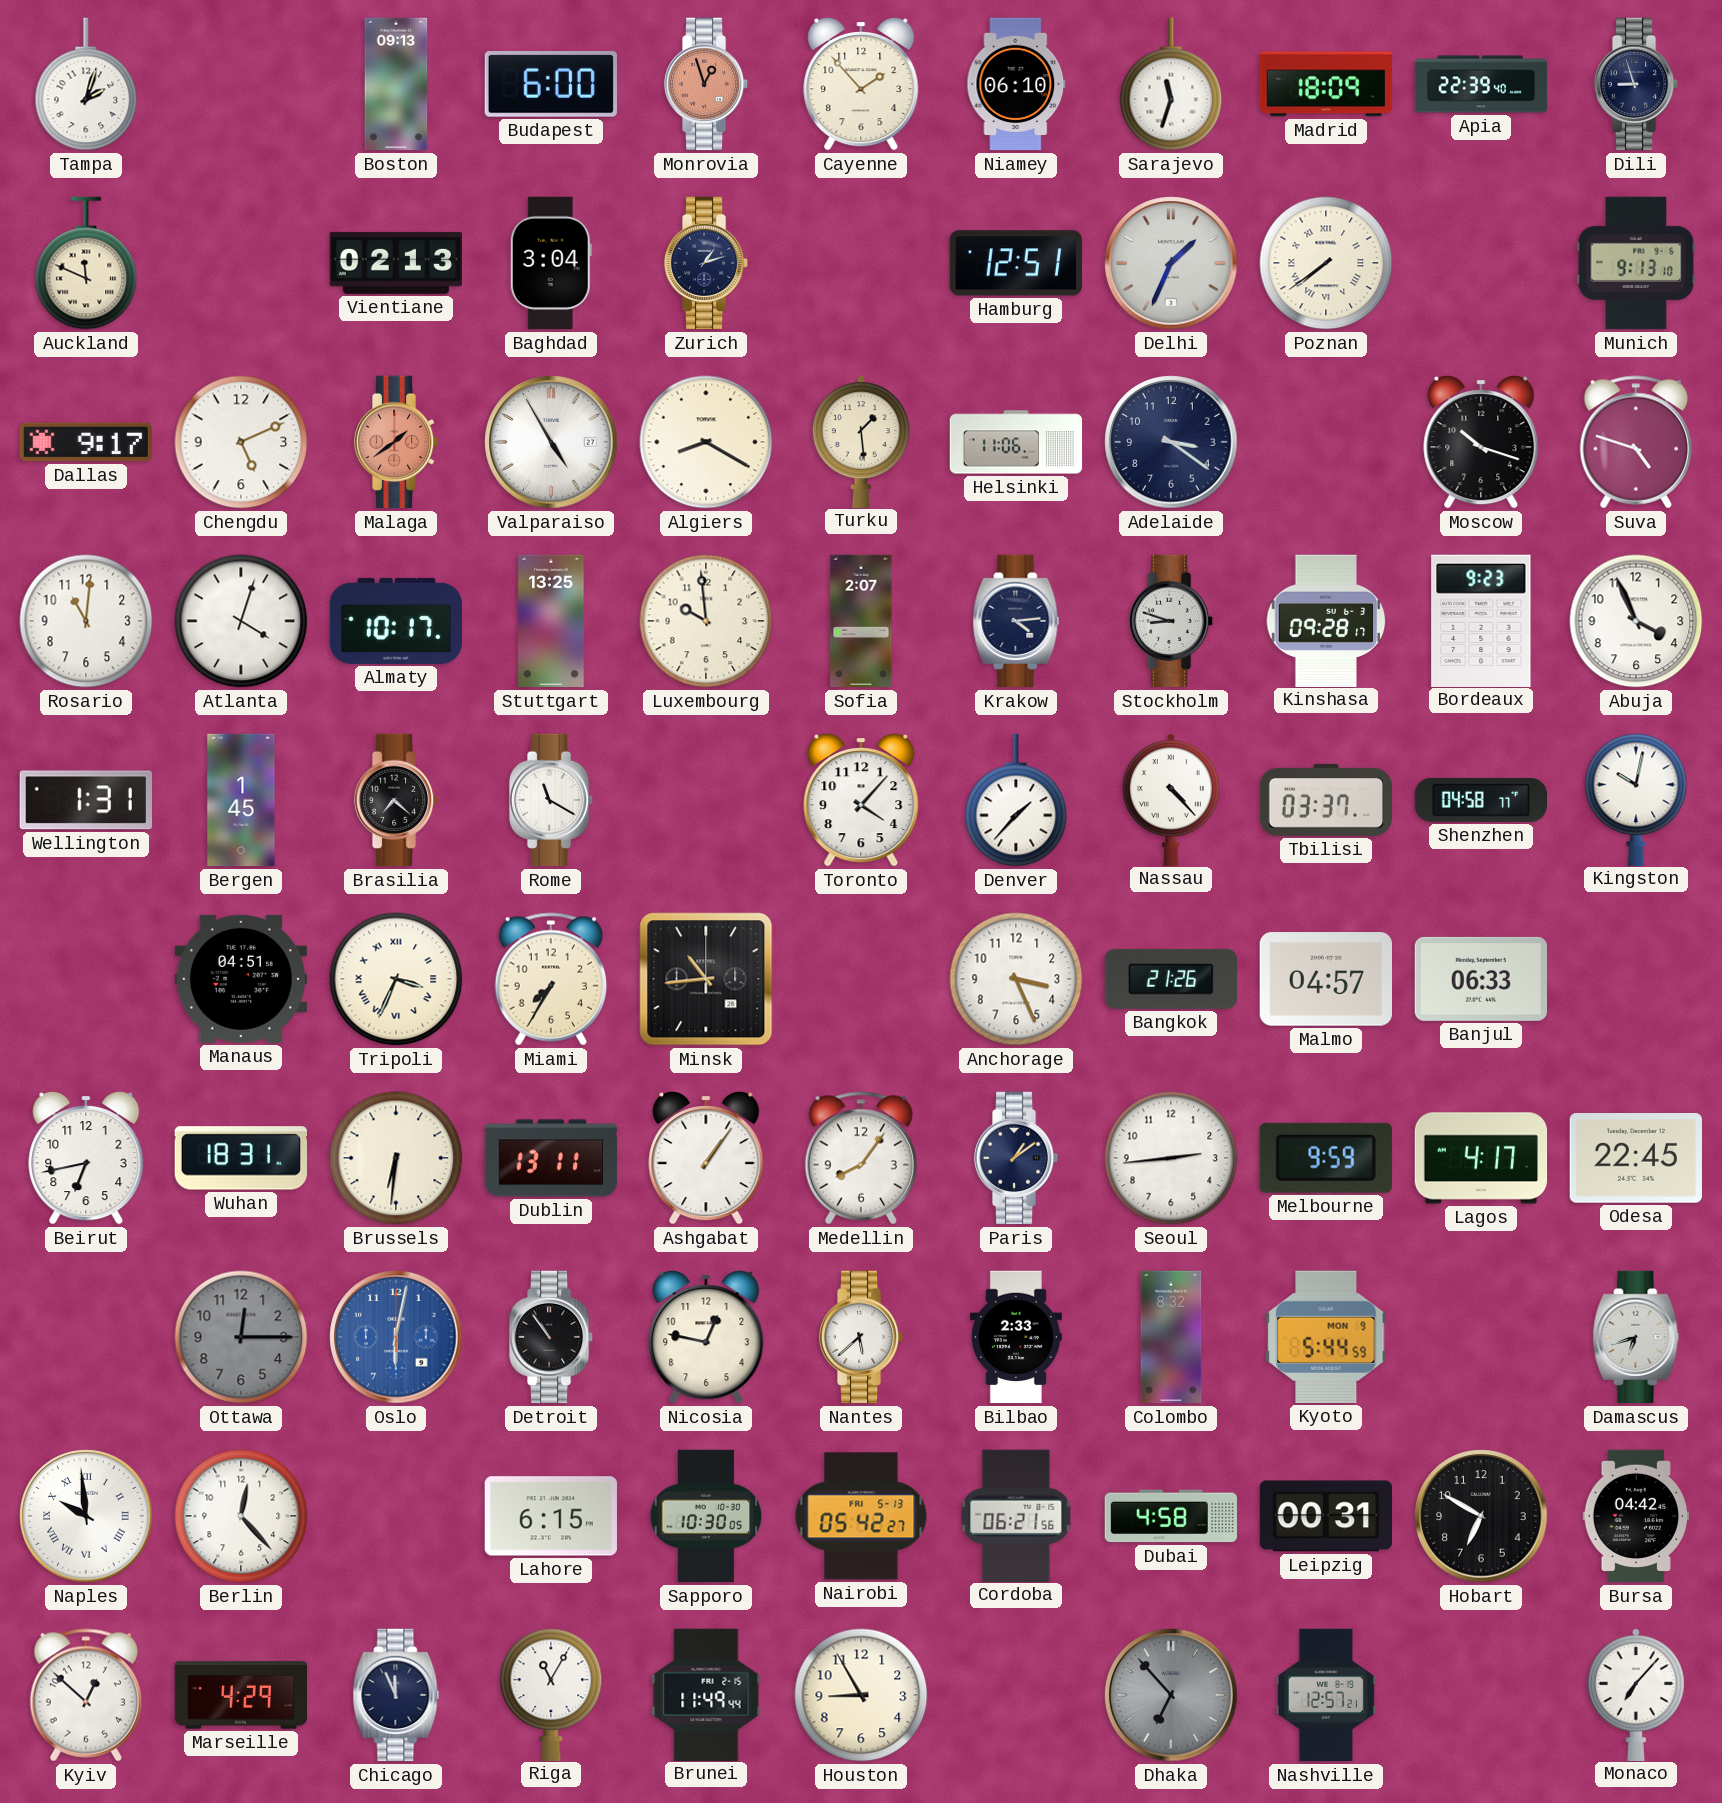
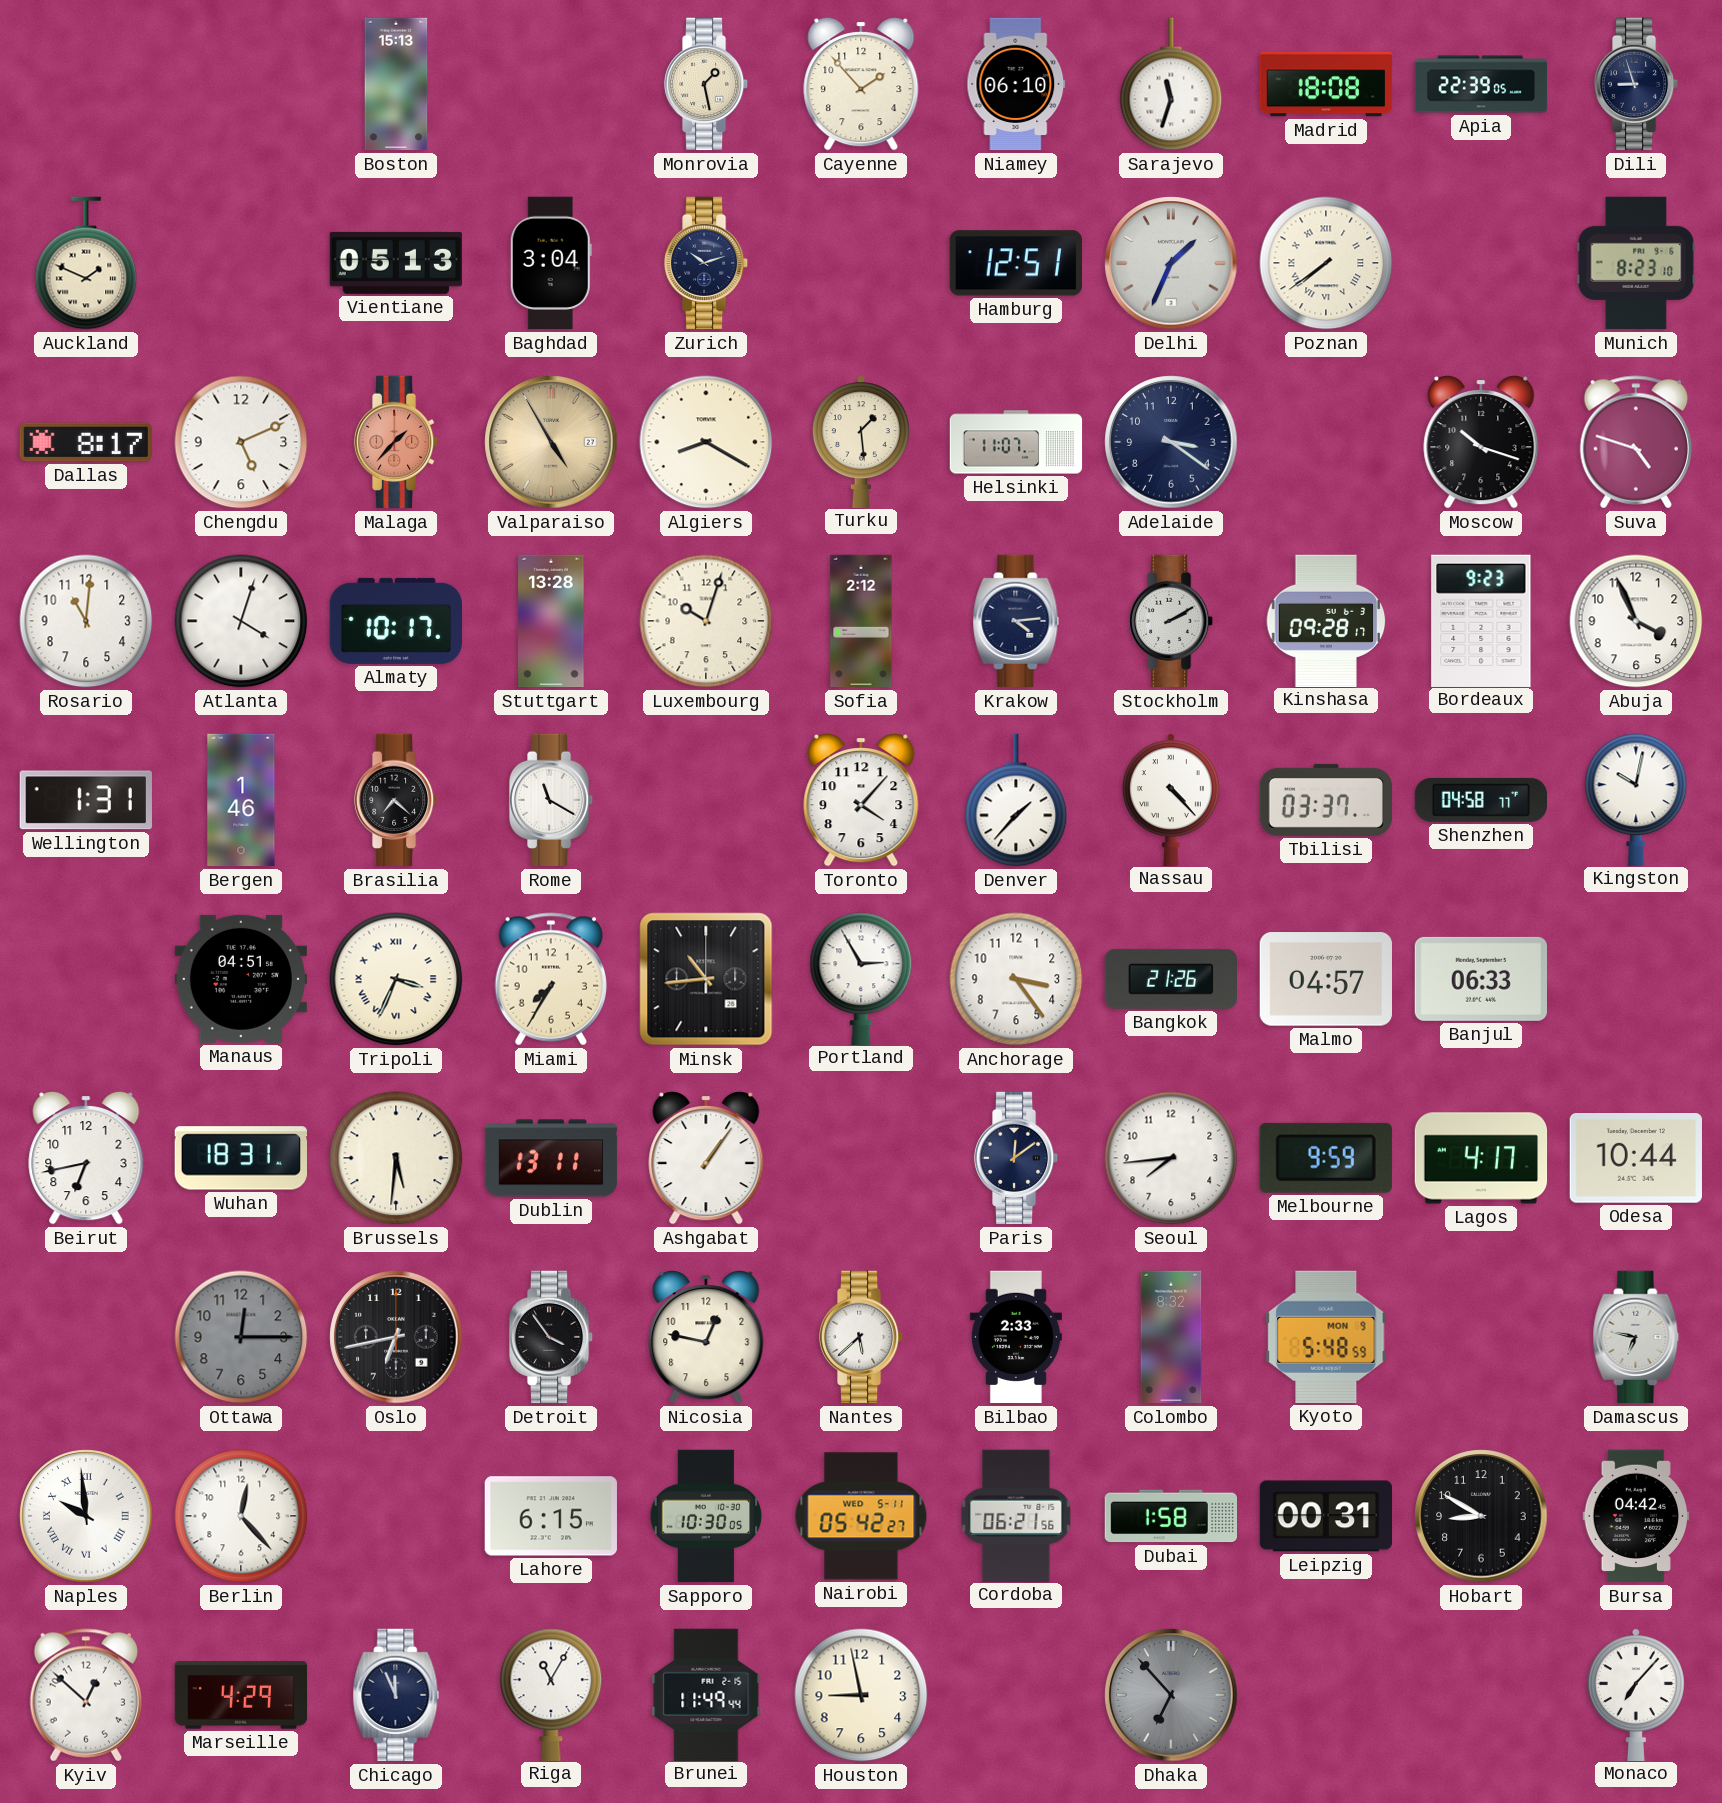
Tampa: 2:03 -> none
Boston: 09:13 -> 15:13
Budapest: 6:00 -> none
Monrovia: 12:57 -> 1:28
Monrovia dial: salmon -> cream
Madrid: 18:09 -> 18:08
Apia: 22:39:40 -> 22:39:05
Auckland: 11:49 -> 1:49
Vientiane: 02:13 -> 05:13
Zurich: 1:12 -> 10:12
Munich: 9:13 -> 8:23
Dallas: 9:17 -> 8:17
Malaga: 1:39 -> 1:37
Valparaiso dial: white -> champagne
Helsinki: 11:06 -> 11:07
Stuttgart: 13:25 -> 13:28
Luxembourg: 9:59 -> 10:03
Sofia: 2:07 -> 2:12
Stockholm: 8:48 -> 2:10
Bergen: 1:45 -> 1:46
Portland: none -> 2:55
Anchorage: 3:26 -> 3:24
Brussels: 6:31 -> 5:31
Medellin: 8:06 -> none
Paris: 1:09 -> 12:09
Seoul: 2:44 -> 7:44
Odesa: 22:45 -> 10:44
Oslo: 6:02 -> 6:43
Oslo dial: blue -> black
Detroit: 10:54 -> 3:54
Kyoto: 5:44 -> 5:48
Damascus: 6:42 -> 6:47
Nairobi date: FRI 5-13 -> WED 5-11
Dubai: 4:58 -> 1:58
Hobart: 6:50 -> 8:50
Houston: 8:55 -> 8:58
Nashville: 12:57 -> none
